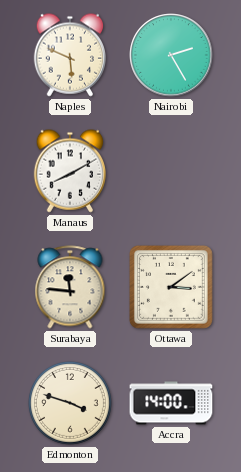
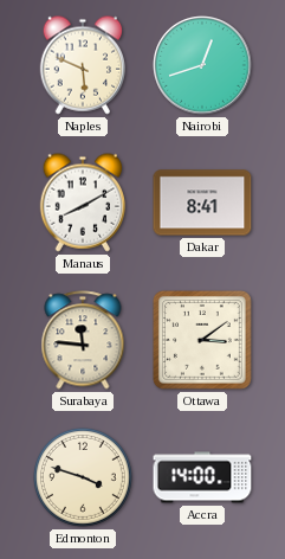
Nairobi: 2:25 -> 12:42
Dakar: none -> 8:41
